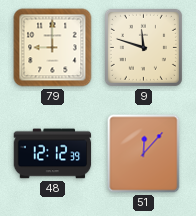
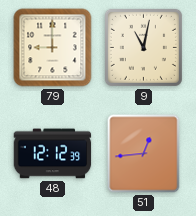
9: 11:48 -> 11:02
51: 12:07 -> 12:44
